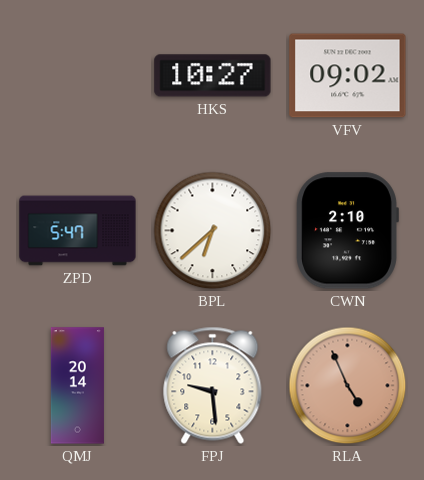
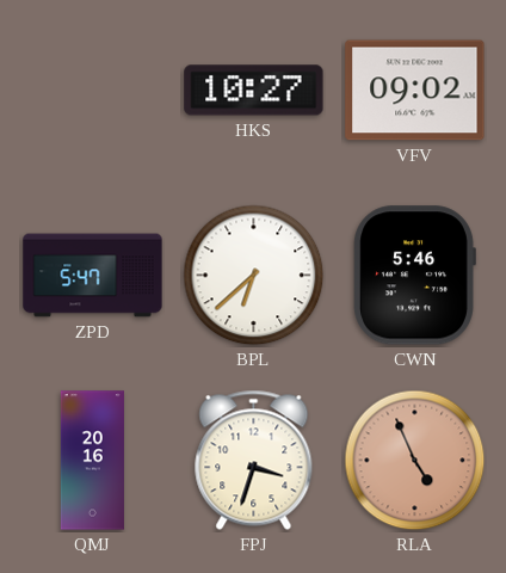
CWN: 2:10 -> 5:46
QMJ: 20:14 -> 20:16
FPJ: 9:29 -> 3:33
